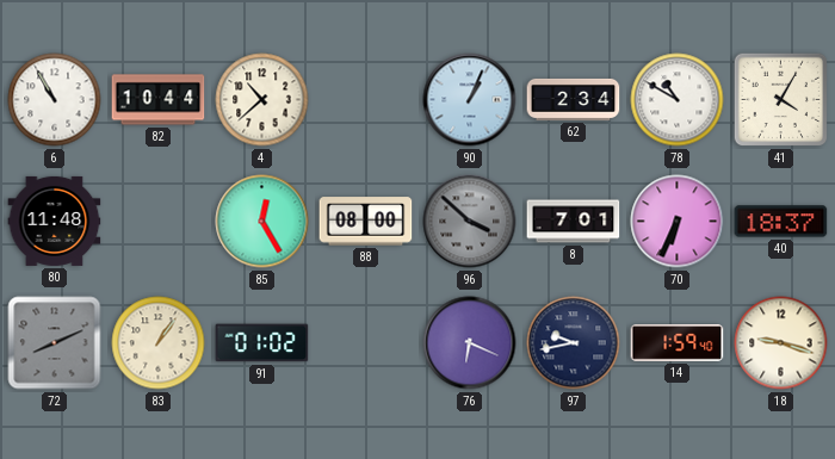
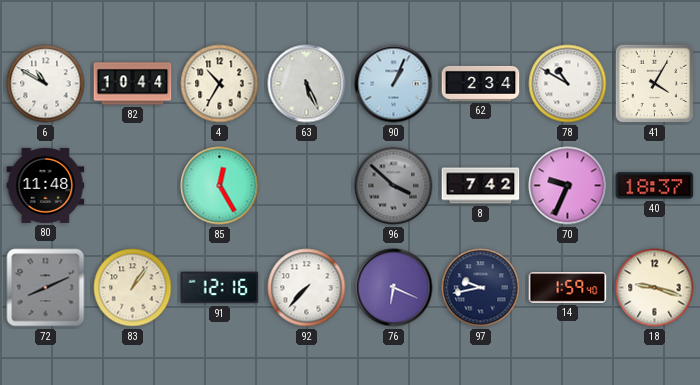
6: 10:55 -> 10:50
4: 10:38 -> 10:35
63: none -> 5:26
88: 08:00 -> none
8: 7:01 -> 7:42
70: 6:34 -> 9:34
91: 01:02 -> 12:16
92: none -> 7:37
